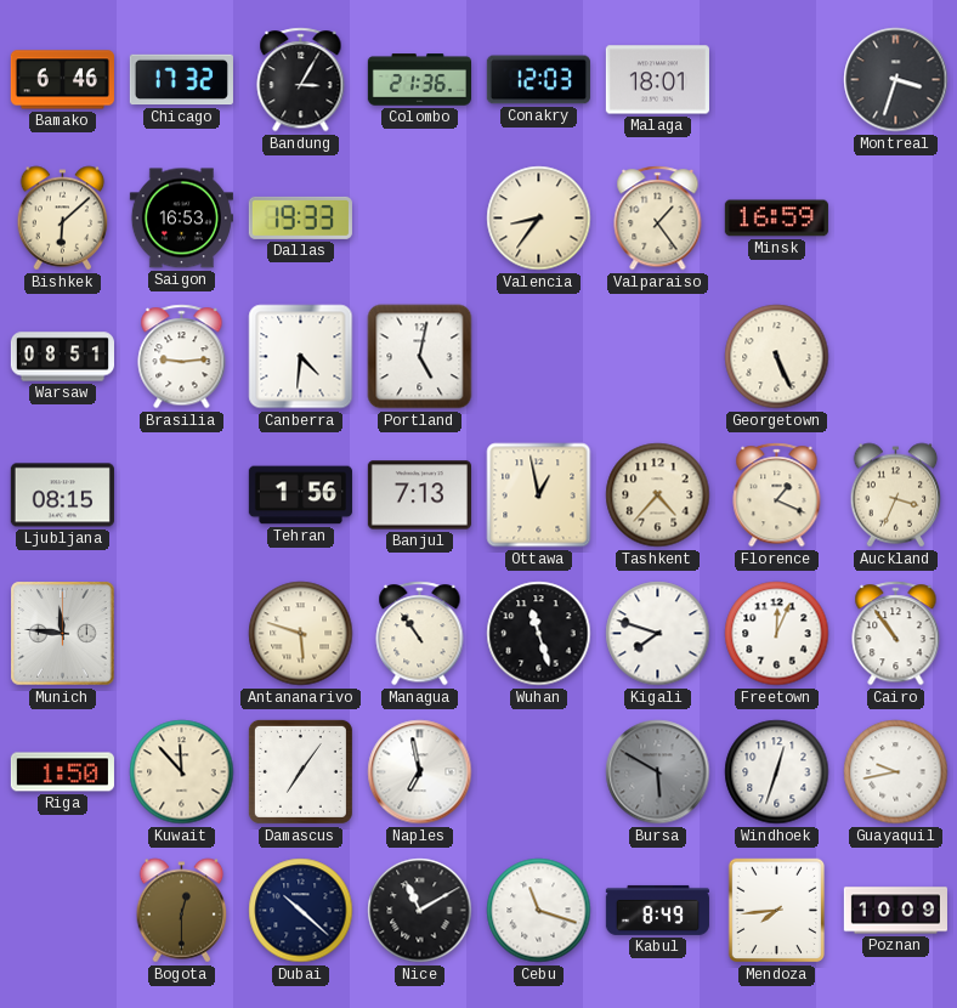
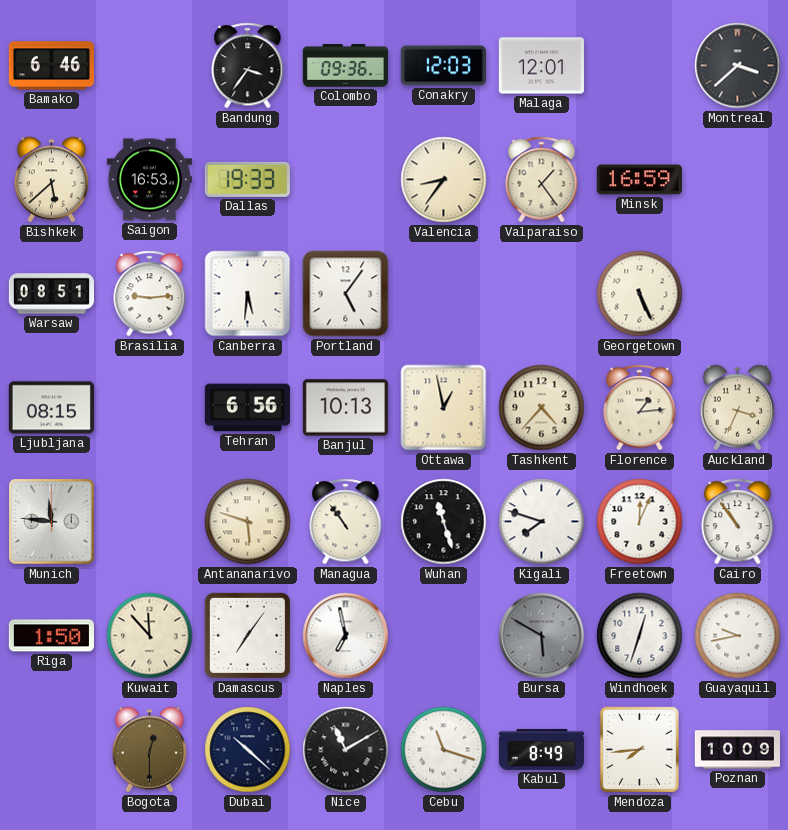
Chicago: 17:32 -> none
Bandung: 3:05 -> 3:36
Colombo: 21:36 -> 09:36
Malaga: 18:01 -> 12:01
Montreal: 3:33 -> 3:38
Bishkek: 6:08 -> 5:38
Canberra: 4:31 -> 5:31
Portland: 5:02 -> 5:06
Tehran: 1:56 -> 6:56
Banjul: 7:13 -> 10:13
Florence: 1:19 -> 1:14
